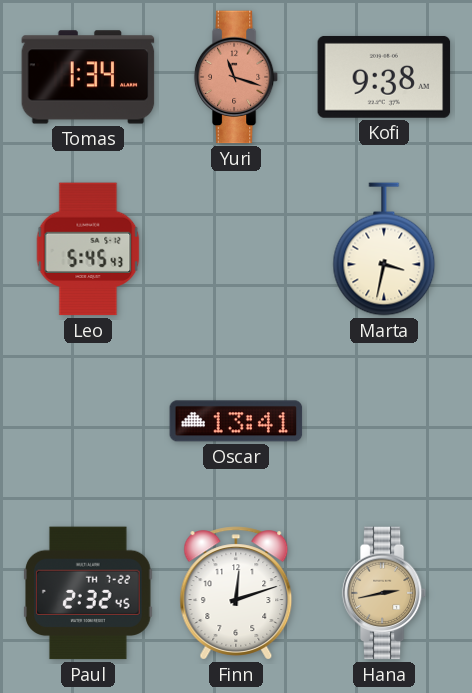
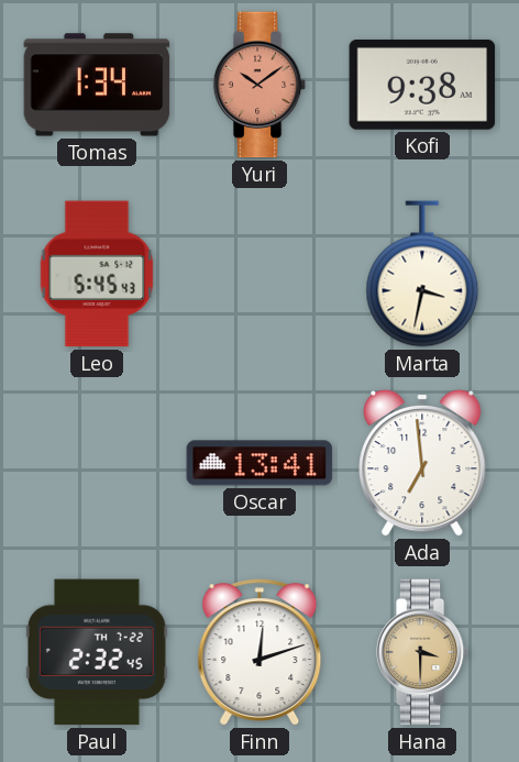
Yuri: 11:18 -> 10:09
Ada: none -> 6:59
Hana: 2:43 -> 3:30
